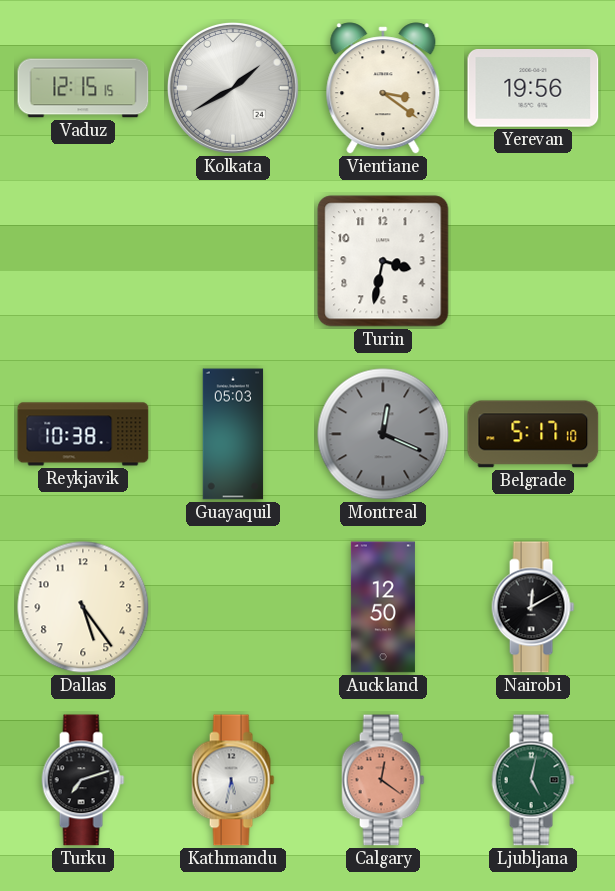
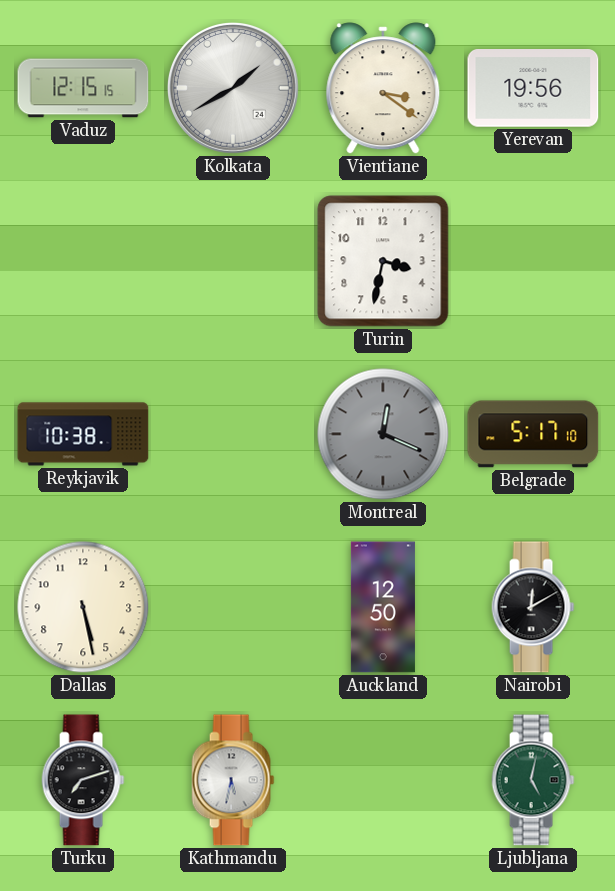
Guayaquil: 05:03 -> none
Dallas: 5:24 -> 5:28
Calgary: 12:21 -> none
